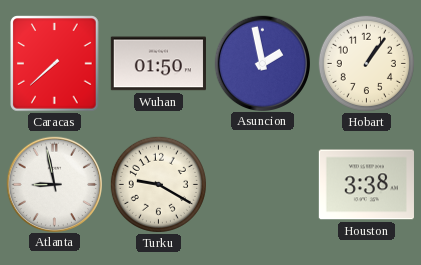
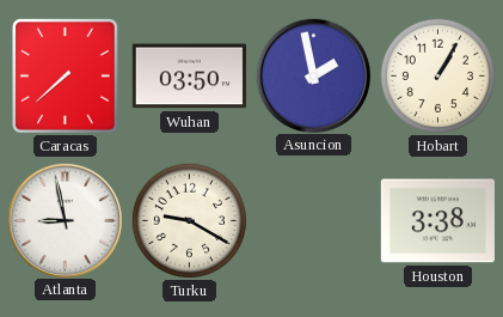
Wuhan: 01:50 -> 03:50
Hobart: 1:06 -> 1:05
